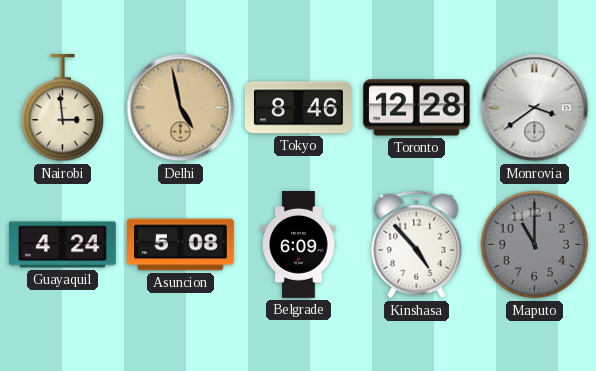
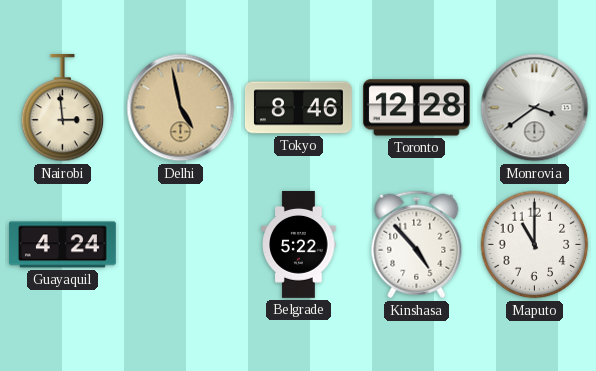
Asuncion: 5:08 -> none
Belgrade: 6:09 -> 5:22
Maputo dial: grey -> white
